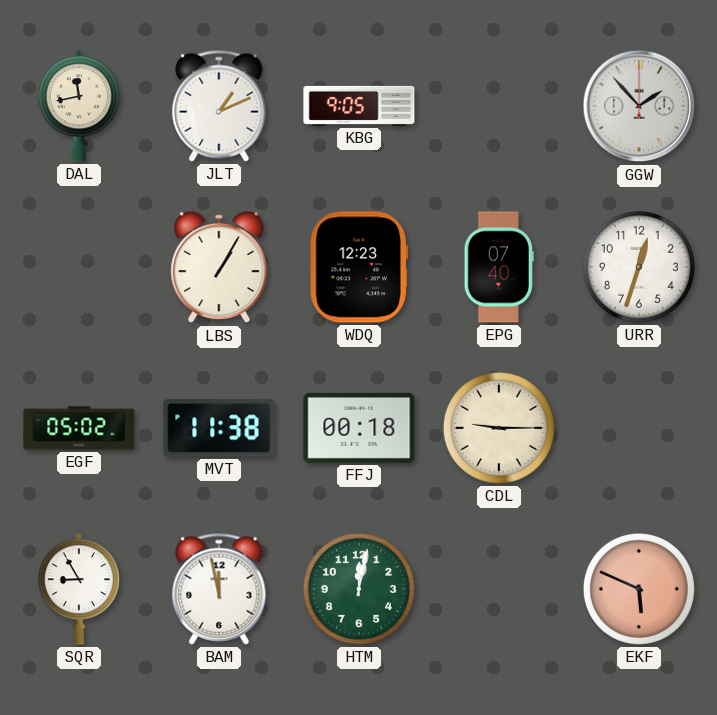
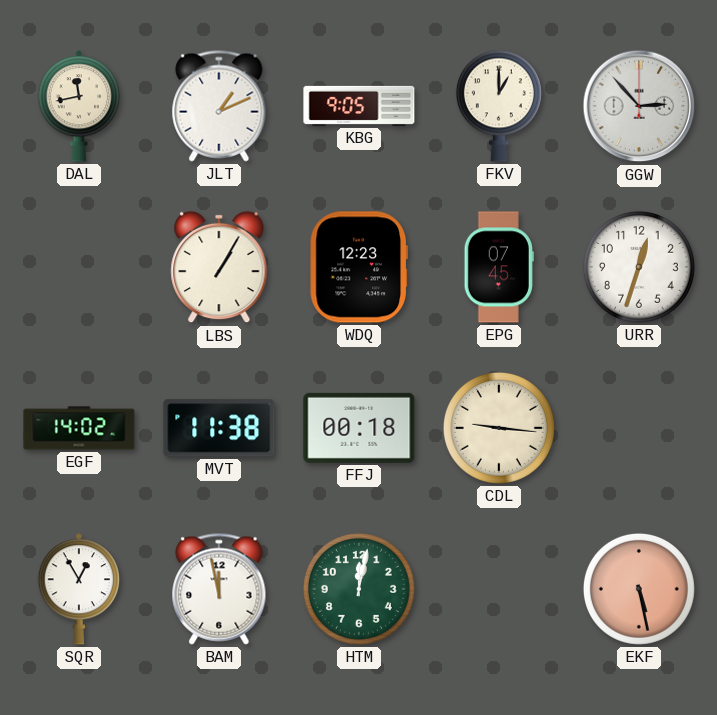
FKV: none -> 1:00
GGW: 1:53 -> 2:53
EPG: 07:40 -> 07:45
EGF: 05:02 -> 14:02
CDL: 9:15 -> 9:16
SQR: 8:55 -> 12:55
EKF: 5:49 -> 5:28
